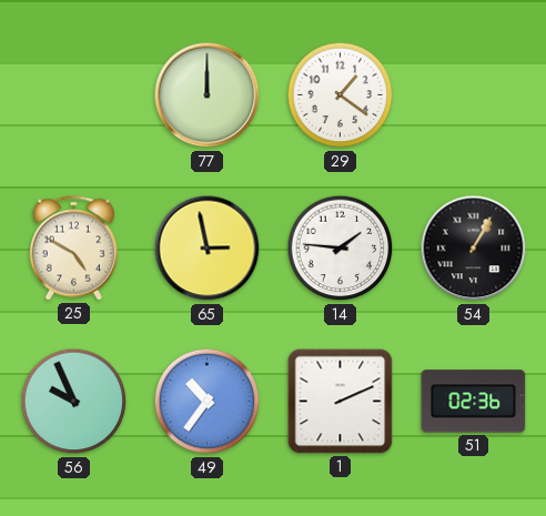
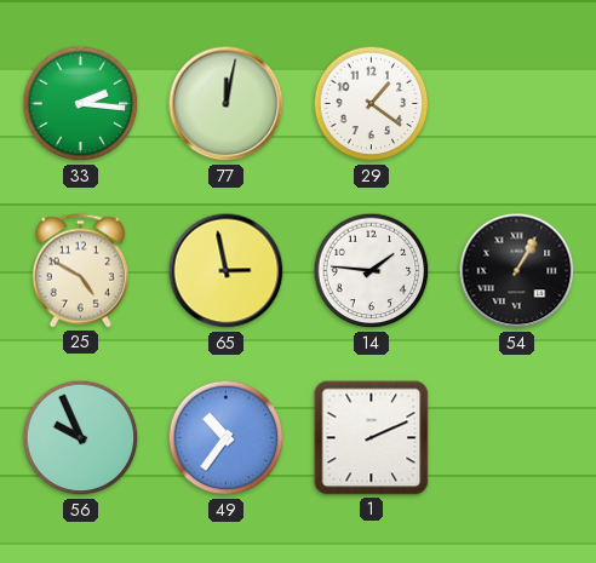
33: none -> 2:16
77: 12:00 -> 12:02
51: 02:36 -> none
